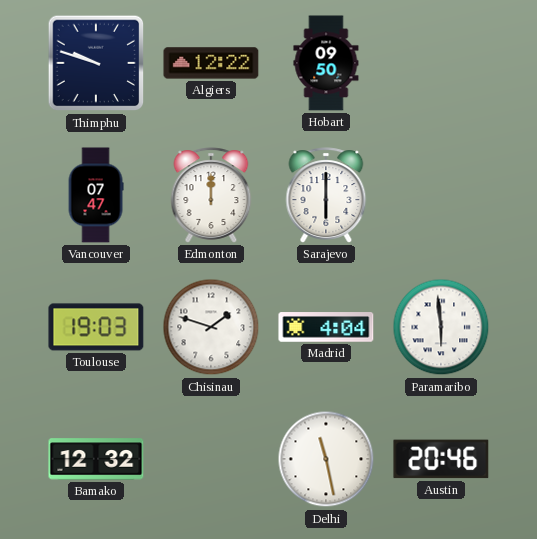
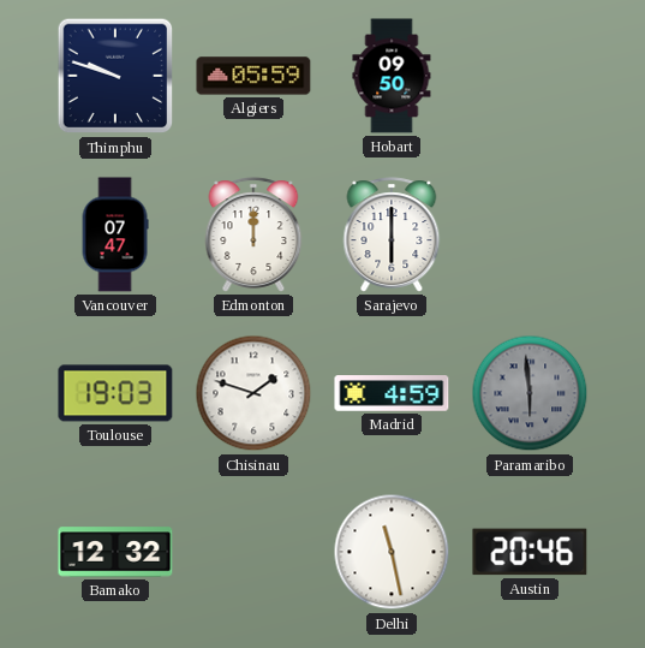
Algiers: 12:22 -> 05:59
Madrid: 4:04 -> 4:59
Paramaribo dial: white -> grey
